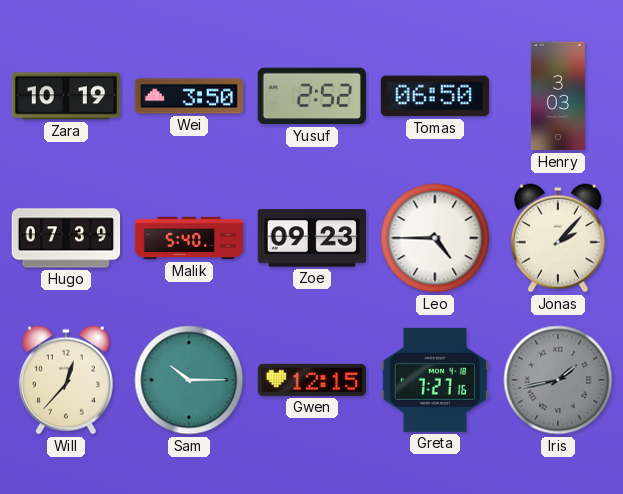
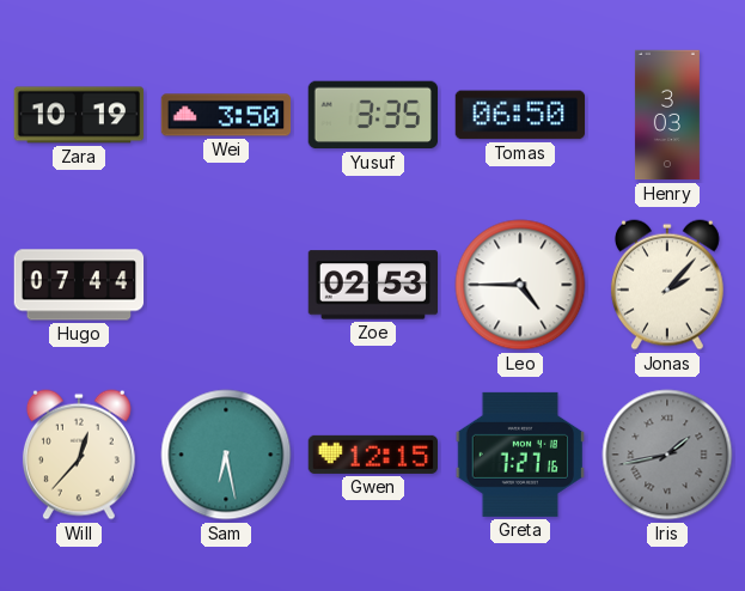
Yusuf: 2:52 -> 3:35
Hugo: 07:39 -> 07:44
Malik: 5:40 -> none
Zoe: 09:23 -> 02:53
Sam: 10:15 -> 6:28
